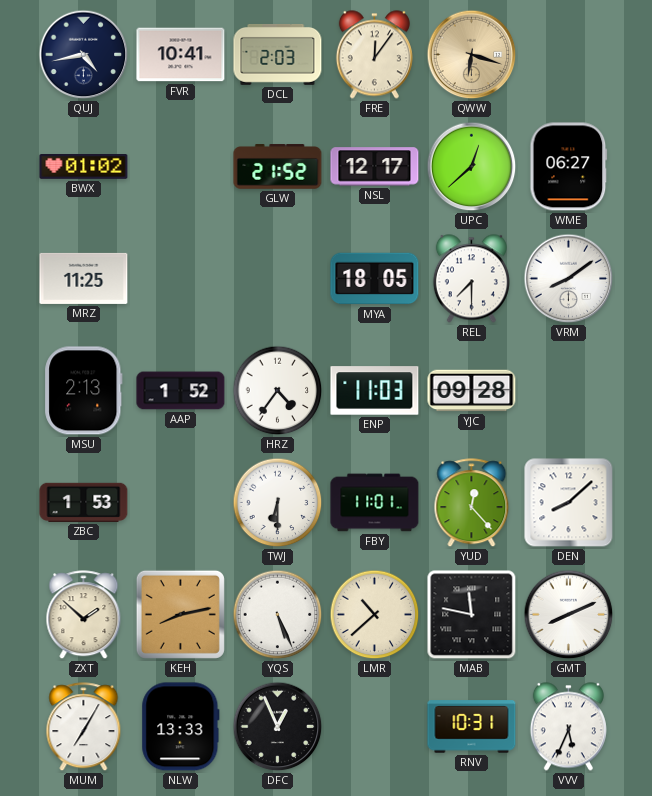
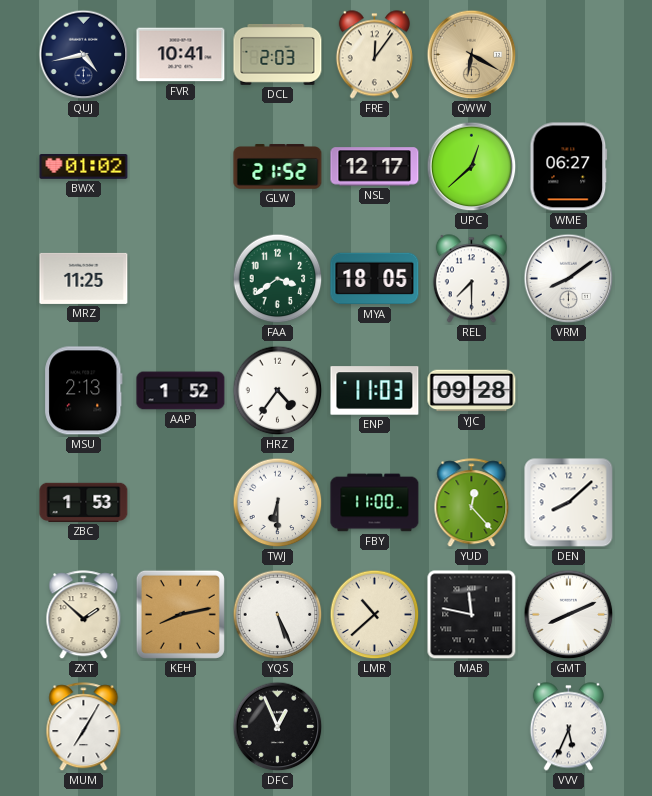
QWW: 6:18 -> 6:20
FAA: none -> 3:39
FBY: 11:01 -> 11:00
NLW: 13:33 -> none
RNV: 10:31 -> none
